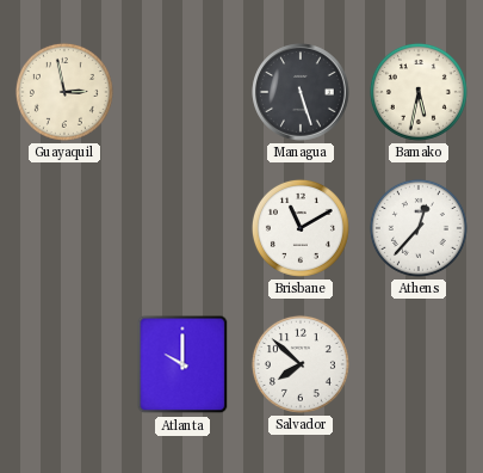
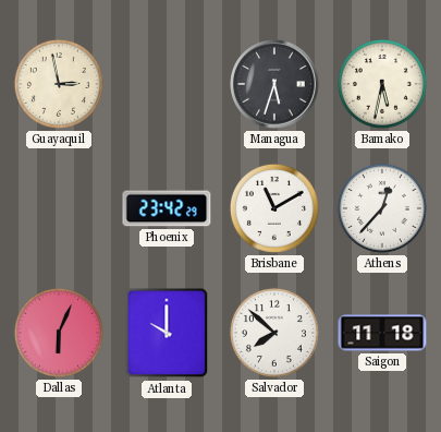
Managua: 5:27 -> 5:33
Phoenix: none -> 23:42
Dallas: none -> 6:04
Saigon: none -> 11:18
